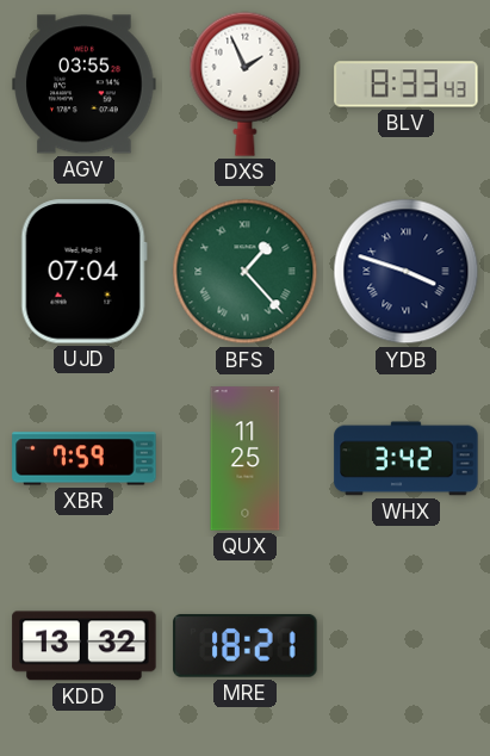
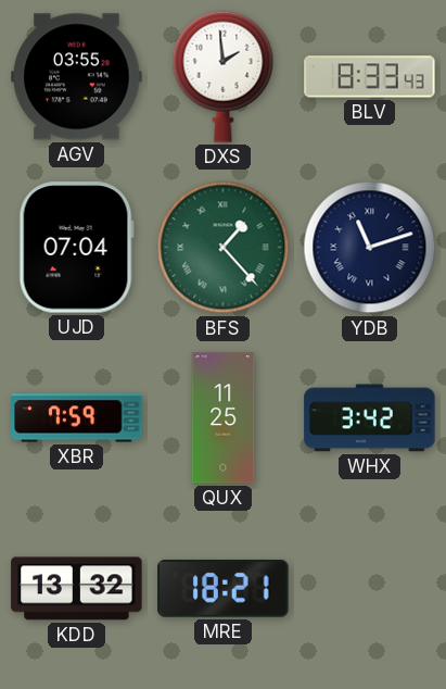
DXS: 1:56 -> 1:59
YDB: 3:48 -> 11:12
